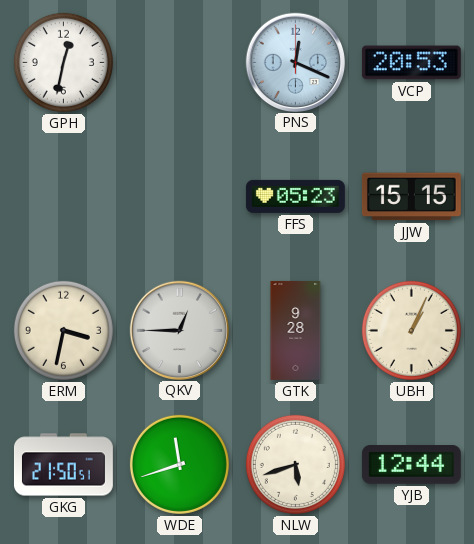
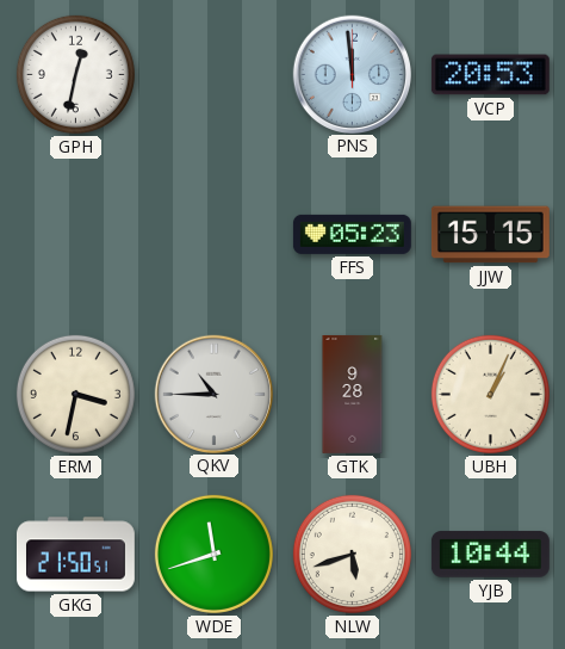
PNS: 12:19 -> 11:59
QKV: 12:45 -> 10:45
YJB: 12:44 -> 10:44
